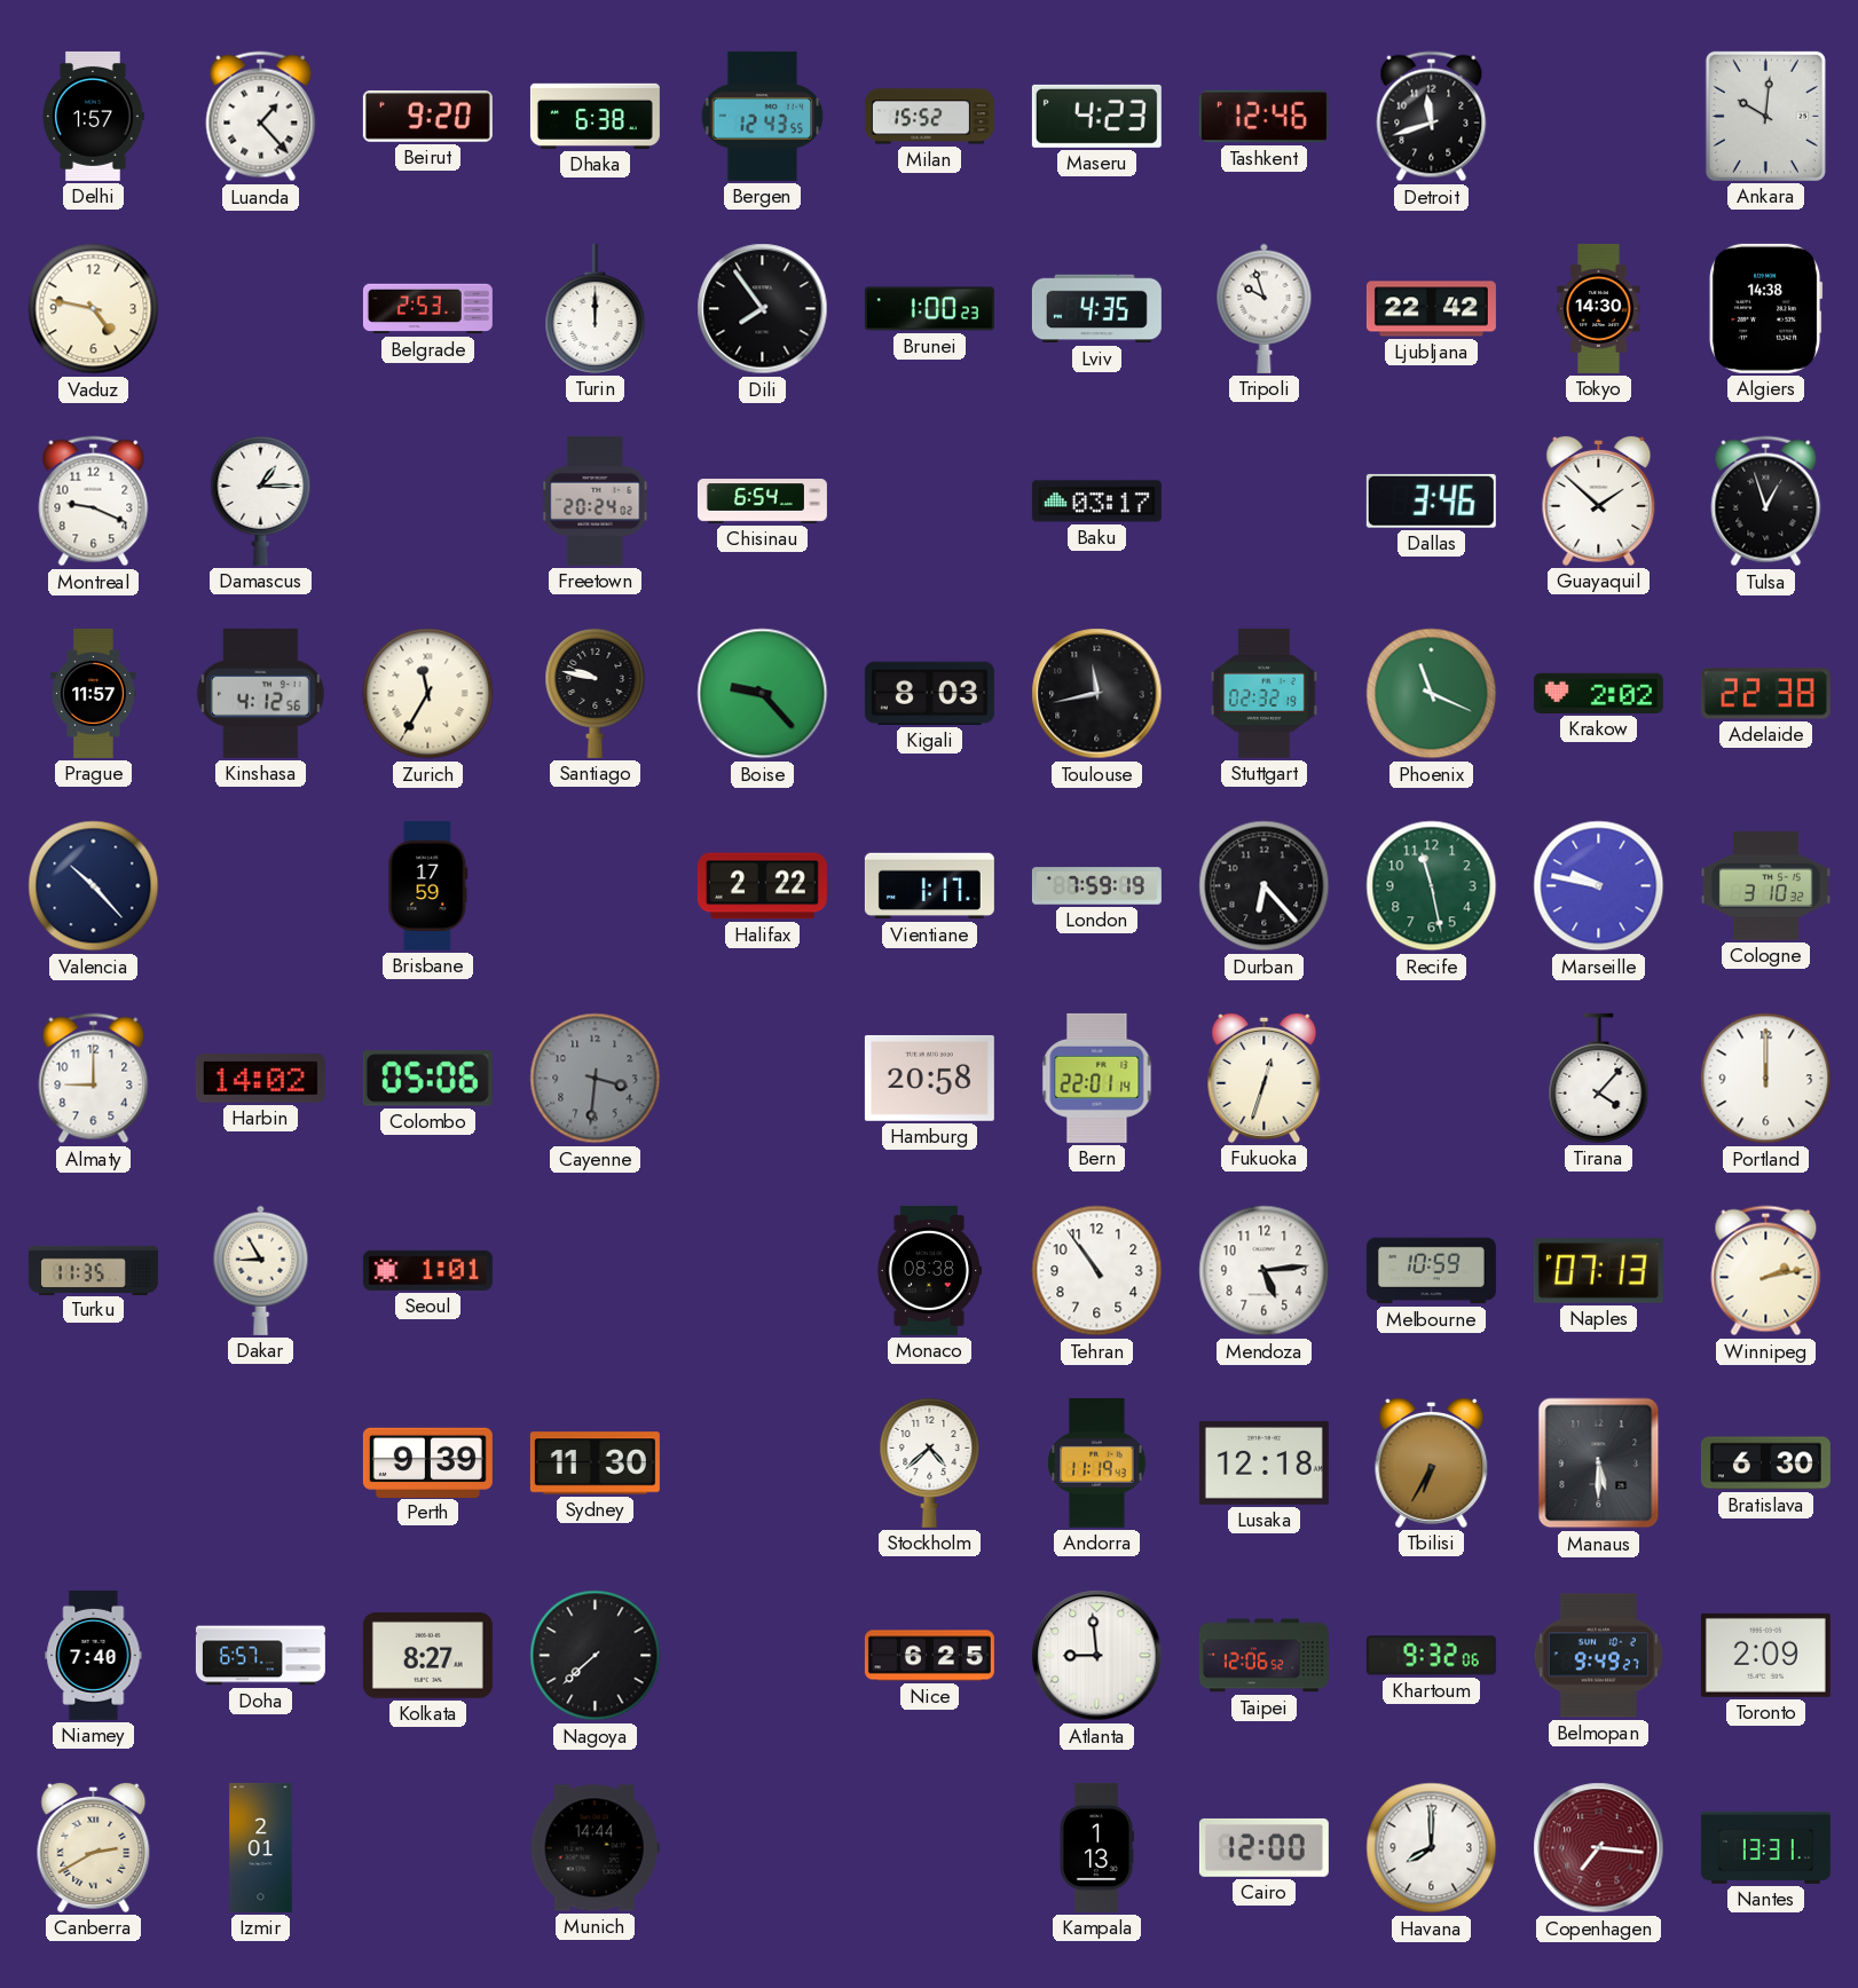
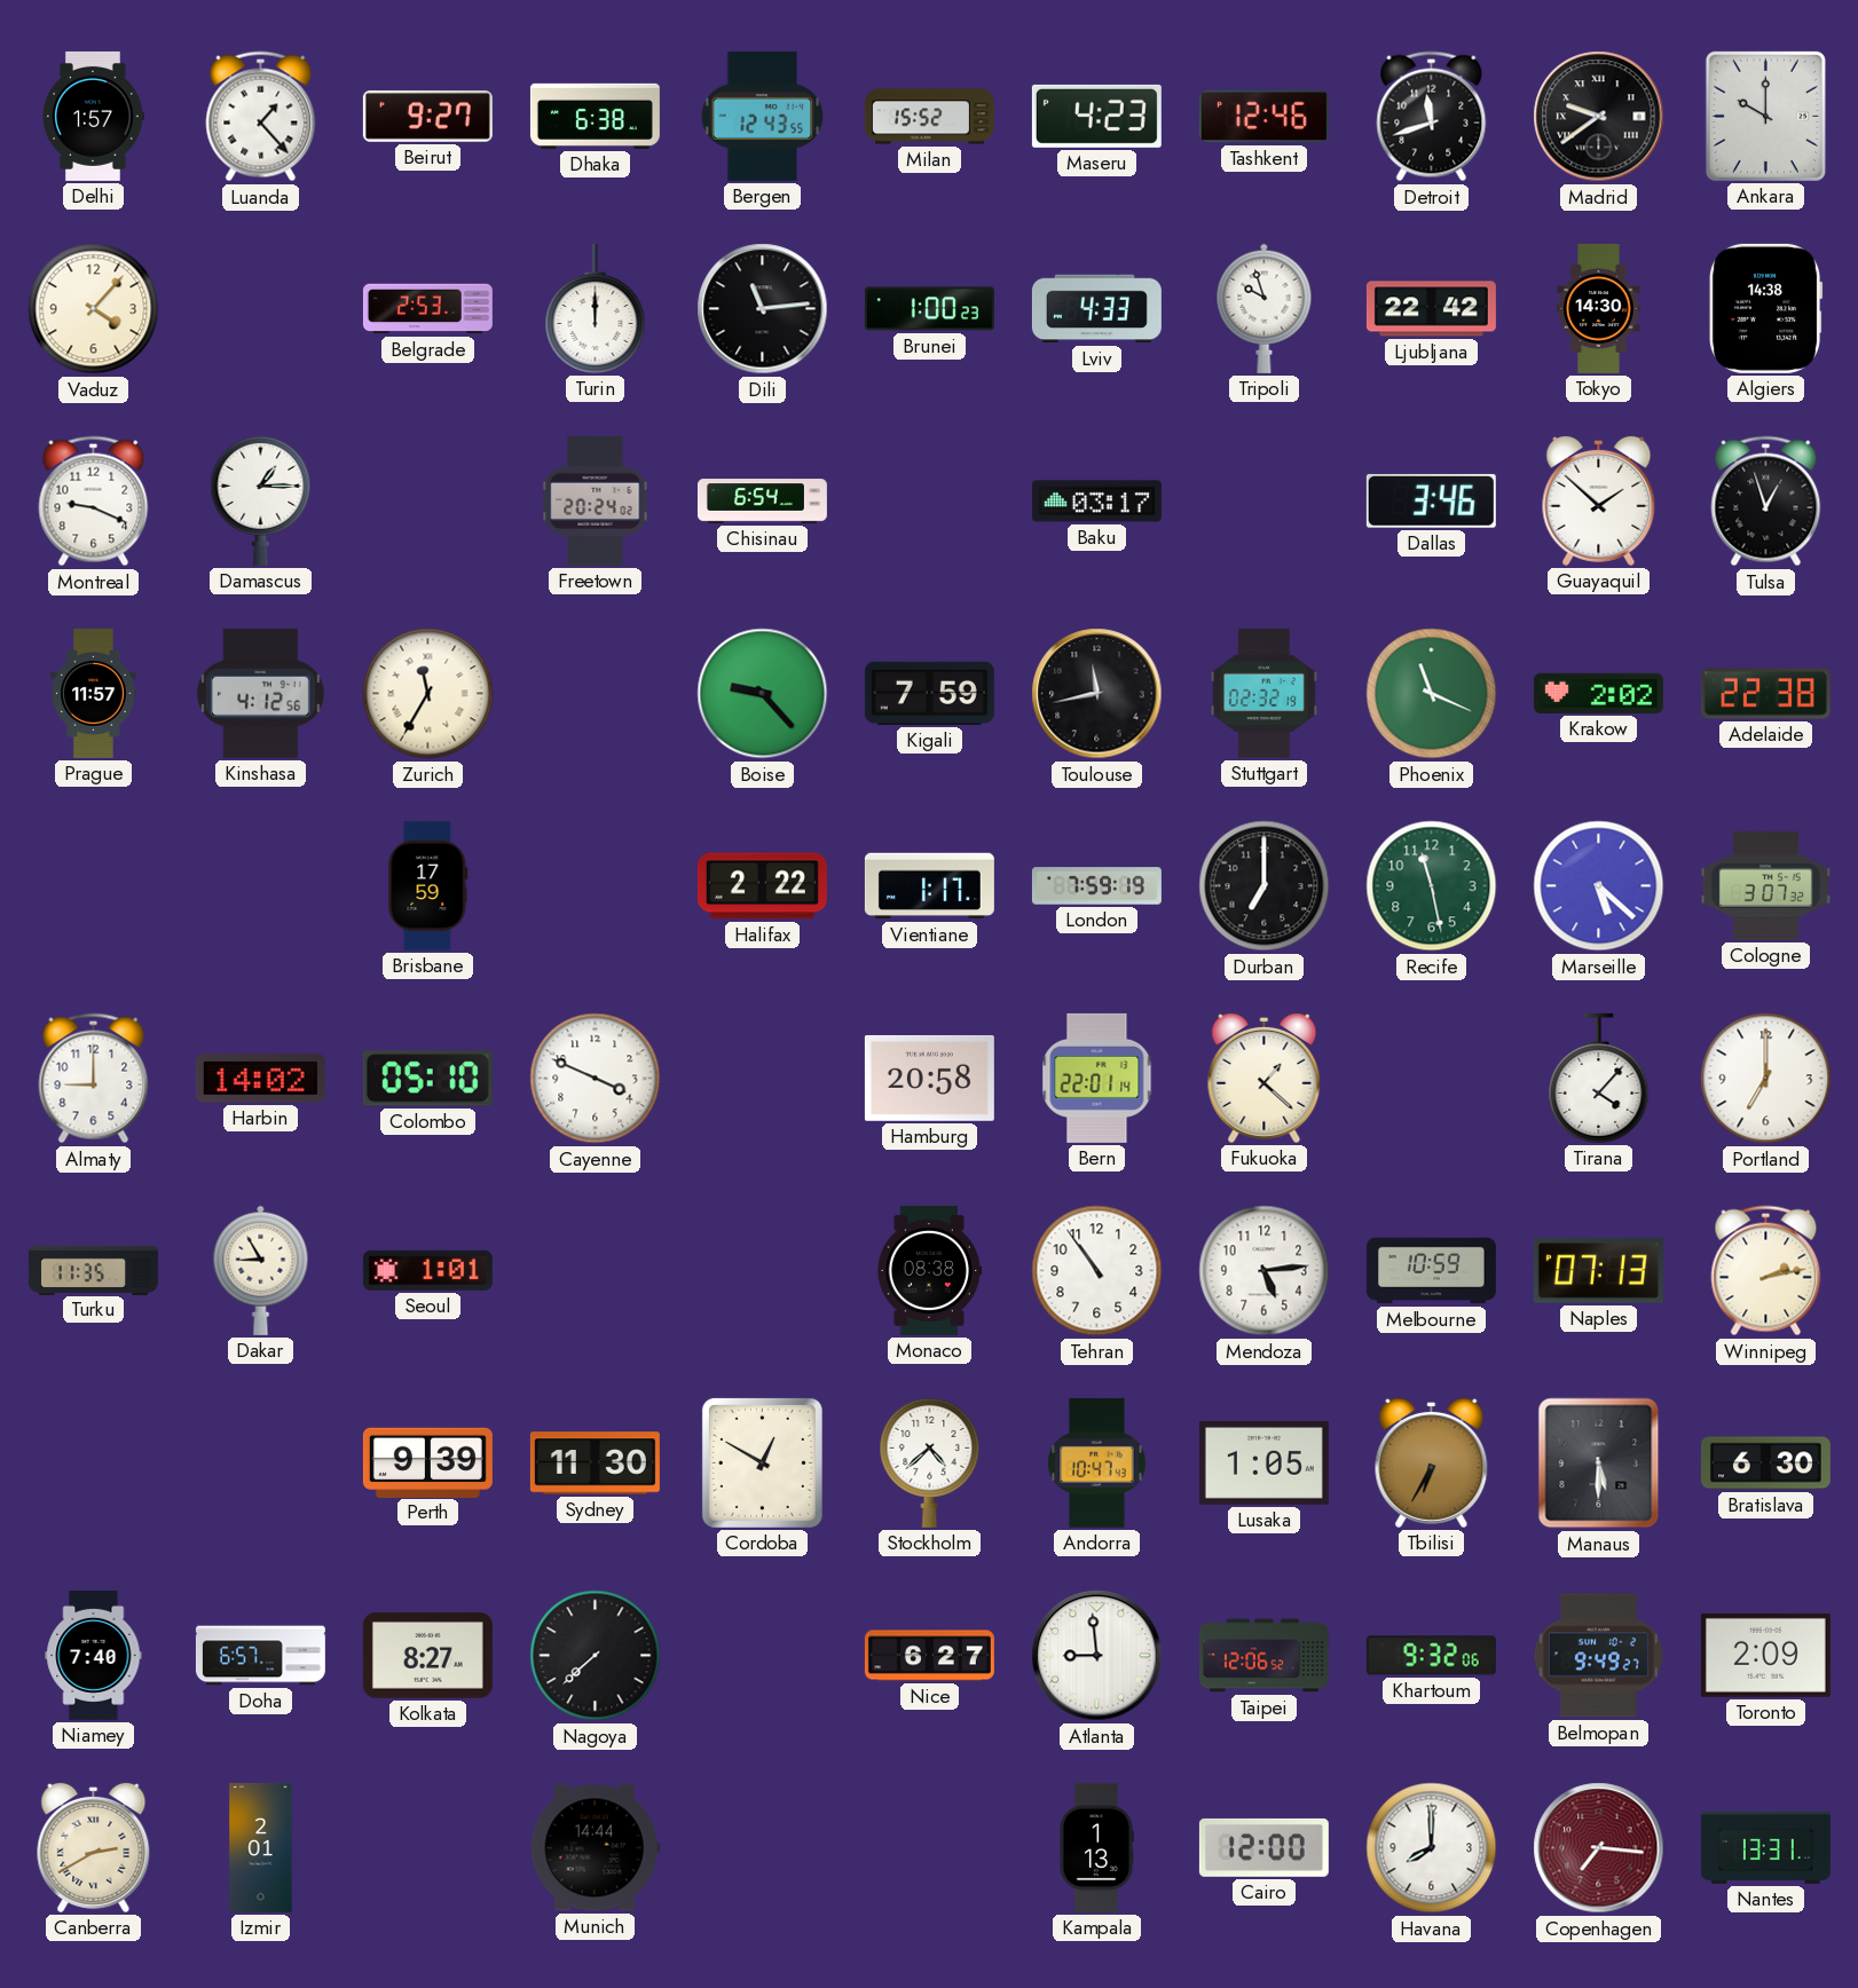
Beirut: 9:20 -> 9:27
Madrid: none -> 9:39
Ankara: 10:01 -> 10:00
Vaduz: 4:47 -> 4:07
Dili: 7:54 -> 11:14
Lviv: 4:35 -> 4:33
Santiago: 9:47 -> none
Kigali: 8:03 -> 7:59
Valencia: 10:23 -> none
Durban: 6:23 -> 7:00
Marseille: 9:47 -> 5:22
Cologne: 3:10 -> 3:07
Colombo: 05:06 -> 05:10
Cayenne: 3:31 -> 3:49
Cayenne dial: grey -> white
Fukuoka: 12:33 -> 1:22
Portland: 12:00 -> 7:00
Cordoba: none -> 12:50
Andorra: 11:19 -> 10:47
Lusaka: 12:18 -> 1:05
Nice: 6:25 -> 6:27
